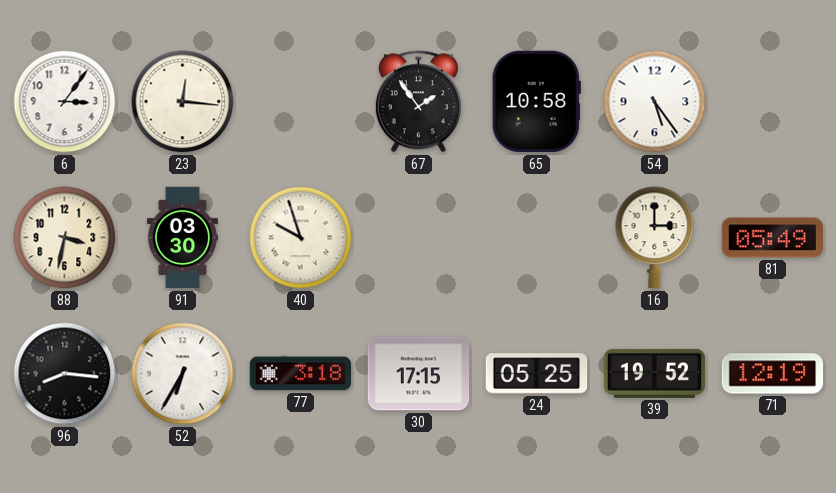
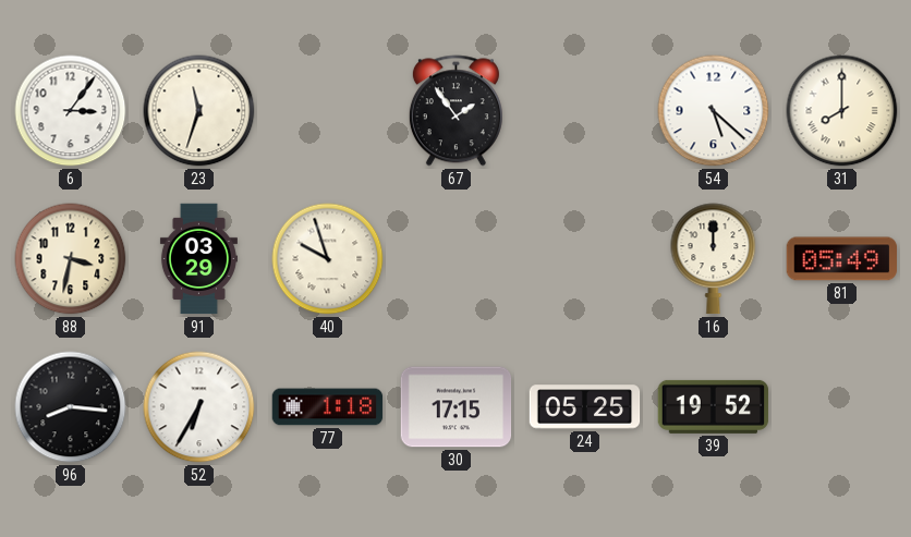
23: 12:16 -> 11:33
65: 10:58 -> none
54: 5:24 -> 5:22
31: none -> 8:00
91: 03:30 -> 03:29
16: 3:00 -> 12:00
77: 3:18 -> 1:18
71: 12:19 -> none
